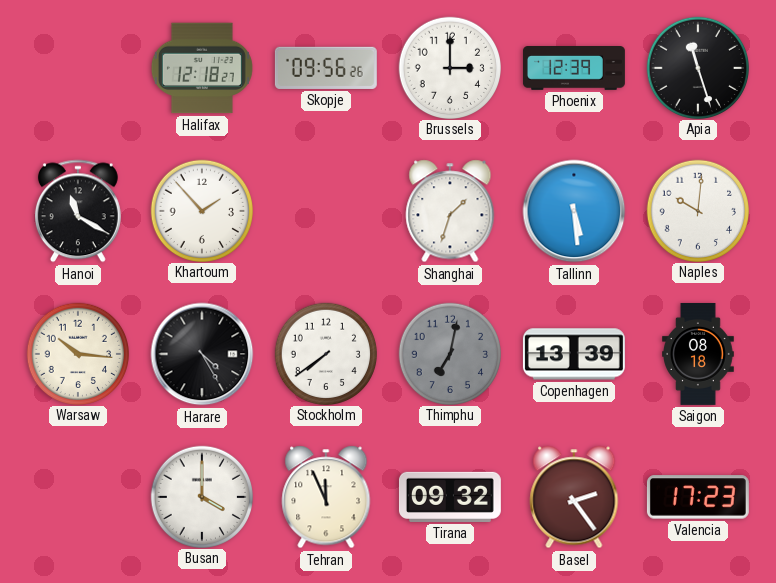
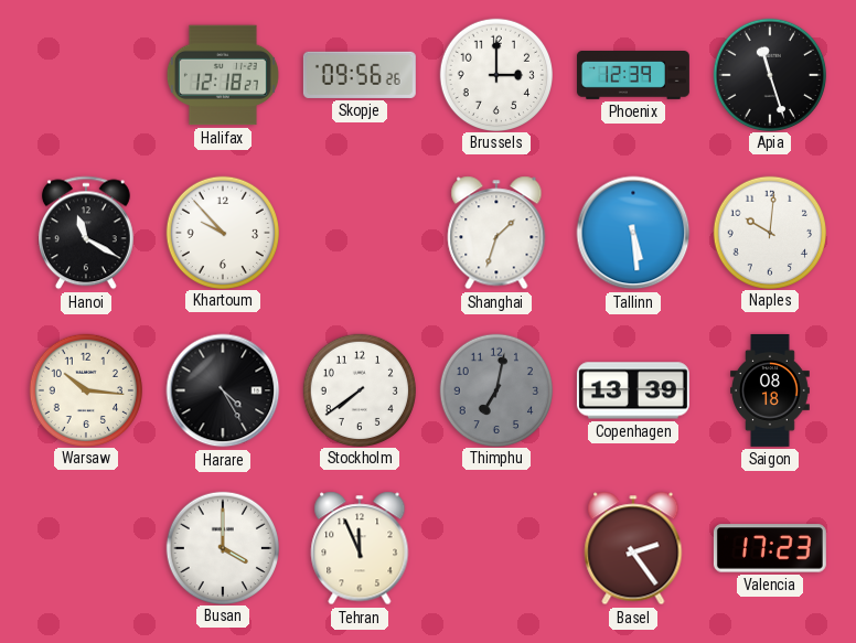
Khartoum: 1:53 -> 9:53
Tirana: 09:32 -> none
